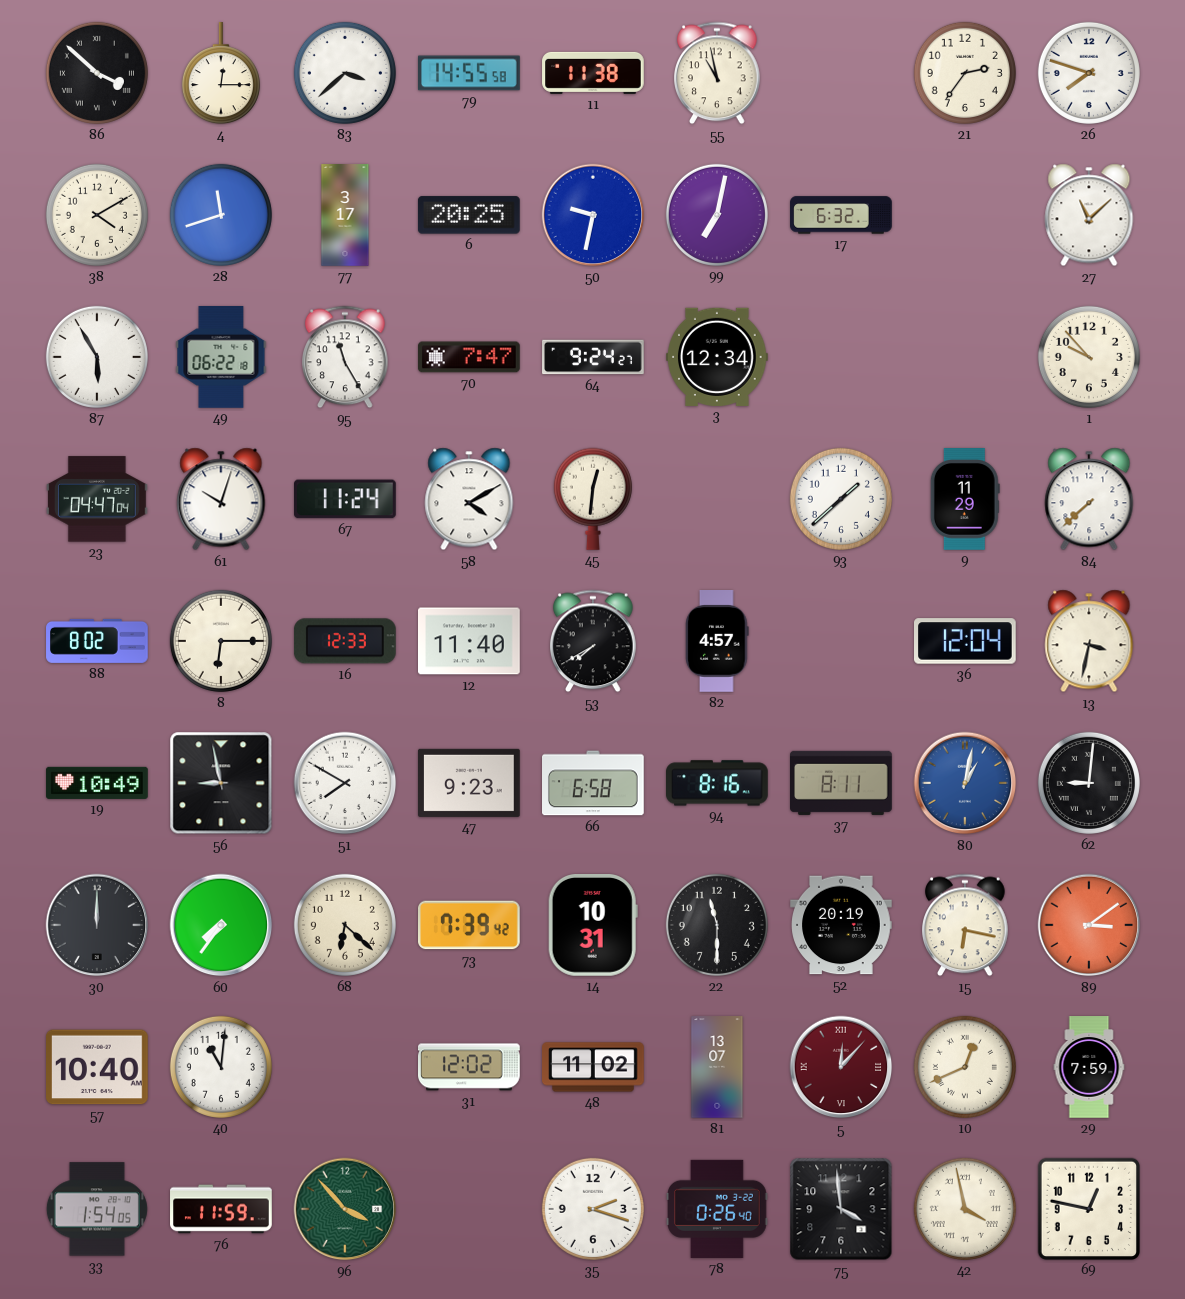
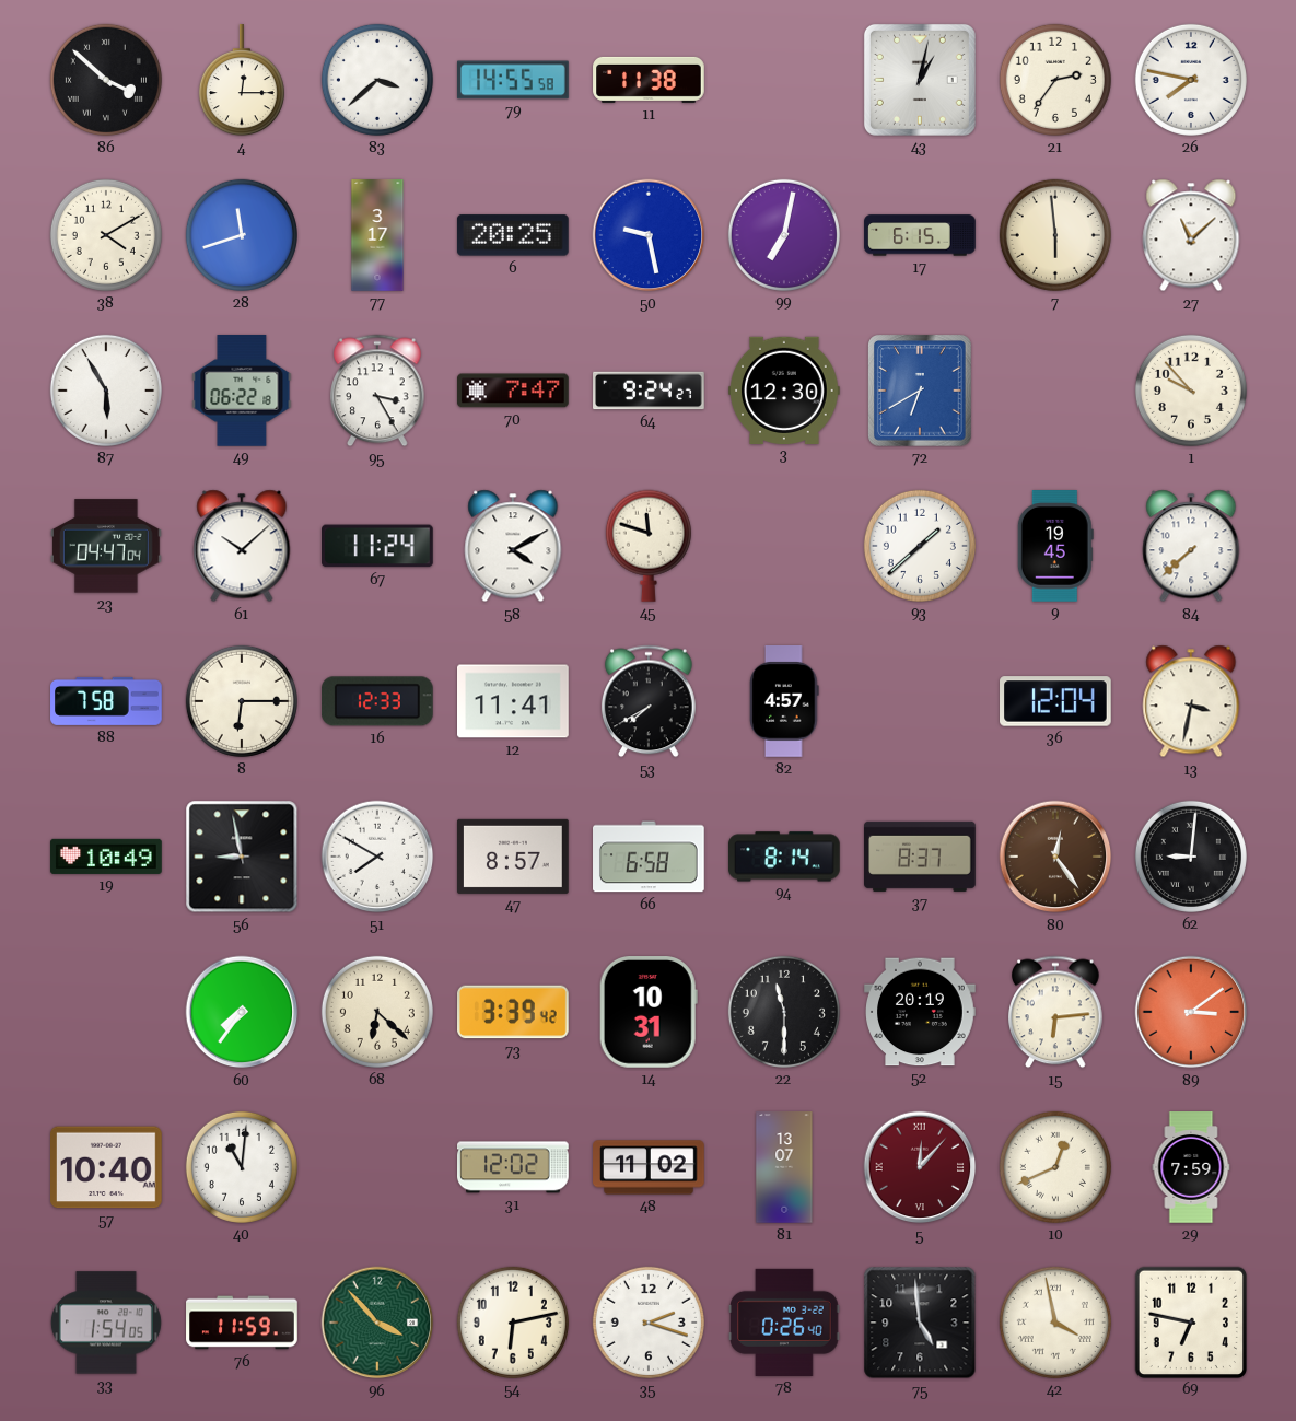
55: 10:58 -> none
43: none -> 1:02
26: 7:48 -> 7:47
50: 9:32 -> 9:28
17: 6:32 -> 6:15
7: none -> 5:59
95: 11:25 -> 3:25
3: 12:34 -> 12:30
72: none -> 6:40
61: 10:03 -> 10:08
45: 12:31 -> 11:48
9: 11:29 -> 19:45
88: 8:02 -> 7:58
12: 11:40 -> 11:41
47: 9:23 -> 8:57
94: 8:16 -> 8:14
37: 8:11 -> 8:37
80: 1:02 -> 12:24
80 dial: blue -> brown
30: 12:00 -> none
73: 7:39 -> 3:39
15: 6:17 -> 6:14
54: none -> 6:13
75: 3:59 -> 4:59
69: 12:47 -> 6:47
